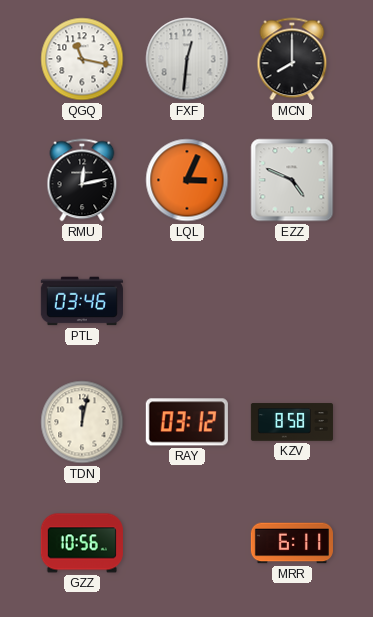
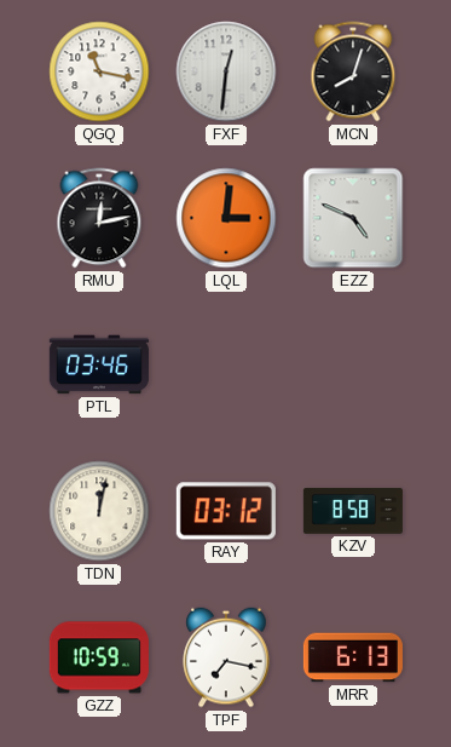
MCN: 8:00 -> 8:03
LQL: 3:04 -> 3:01
GZZ: 10:56 -> 10:59
TPF: none -> 7:17
MRR: 6:11 -> 6:13
